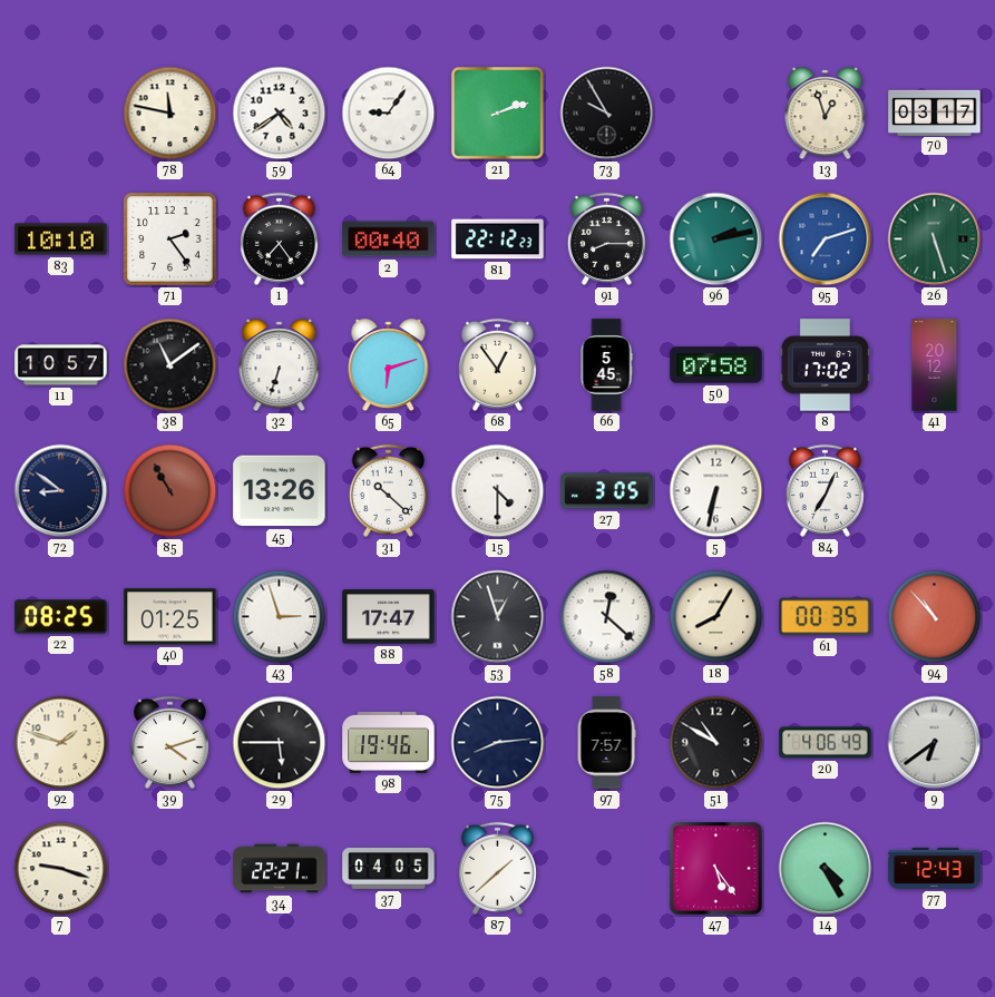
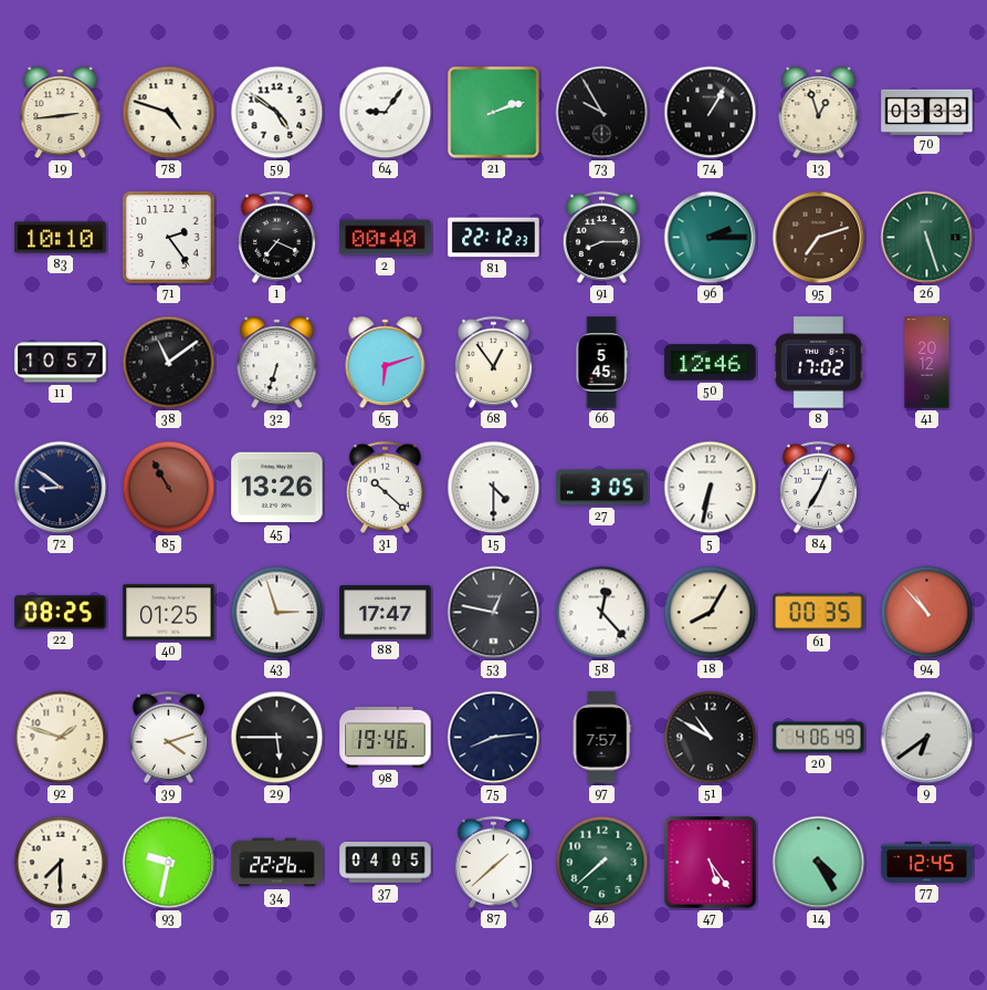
19: none -> 2:44
78: 11:47 -> 4:48
59: 4:39 -> 4:51
74: none -> 1:05
70: 03:17 -> 03:33
1: 7:24 -> 7:19
96: 2:13 -> 2:15
95 dial: blue -> brown
50: 07:58 -> 12:46
53: 12:57 -> 12:47
58: 12:22 -> 12:23
7: 9:18 -> 7:30
93: none -> 9:32
34: 22:21 -> 22:26
46: none -> 7:38
77: 12:43 -> 12:45
